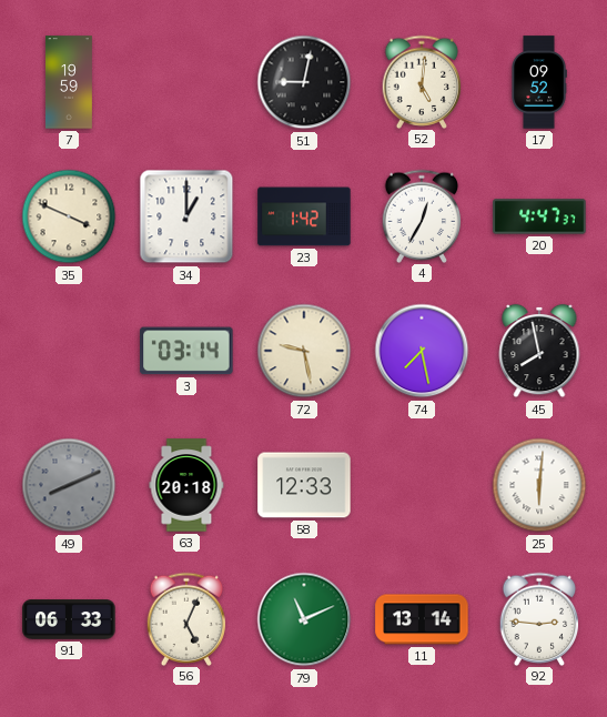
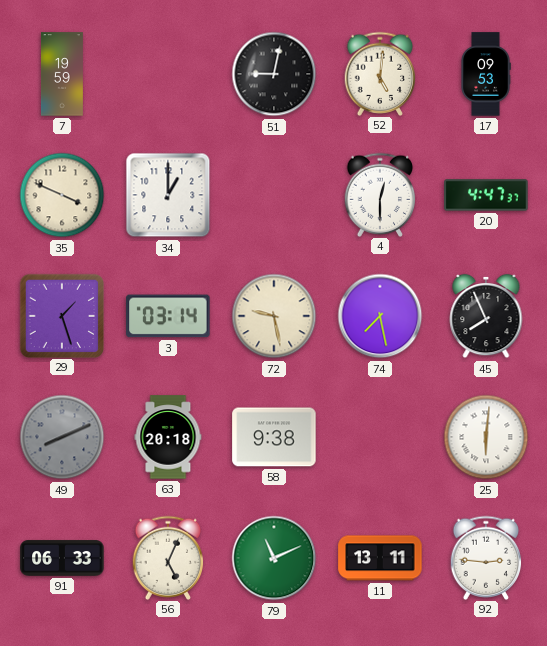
17: 09:52 -> 09:53
23: 1:42 -> none
4: 12:35 -> 12:30
29: none -> 1:27
45: 7:58 -> 7:56
58: 12:33 -> 9:38
11: 13:14 -> 13:11
